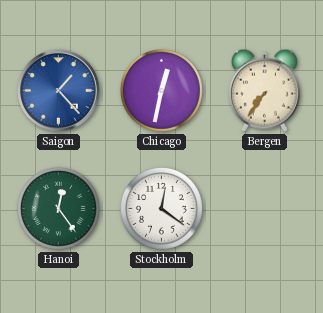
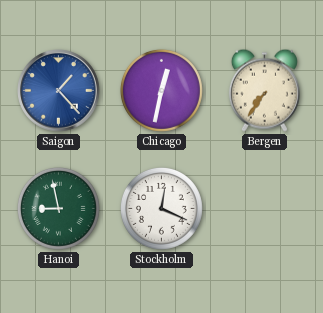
Hanoi: 12:24 -> 8:58
Stockholm: 12:21 -> 12:19
